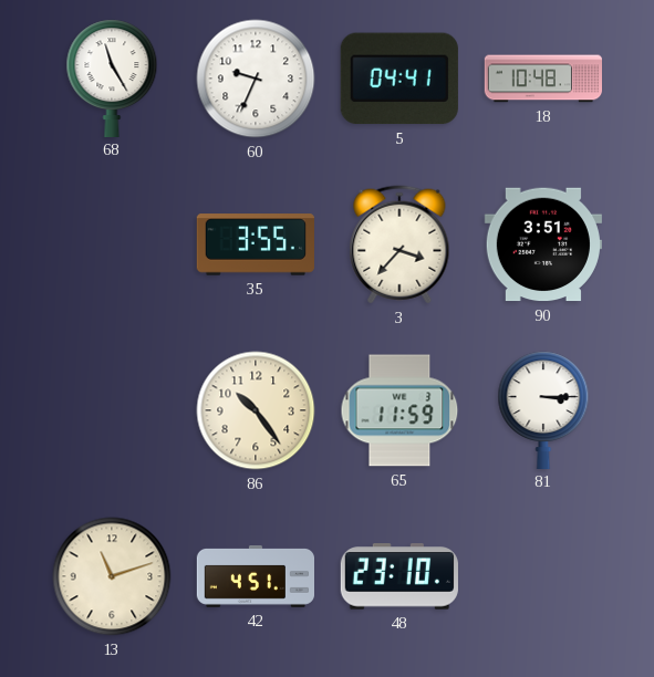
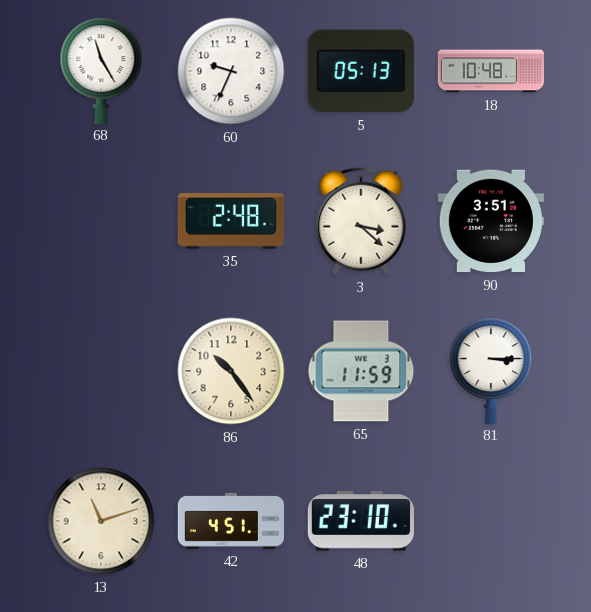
5: 04:41 -> 05:13
35: 3:55 -> 2:48
3: 3:37 -> 3:22
